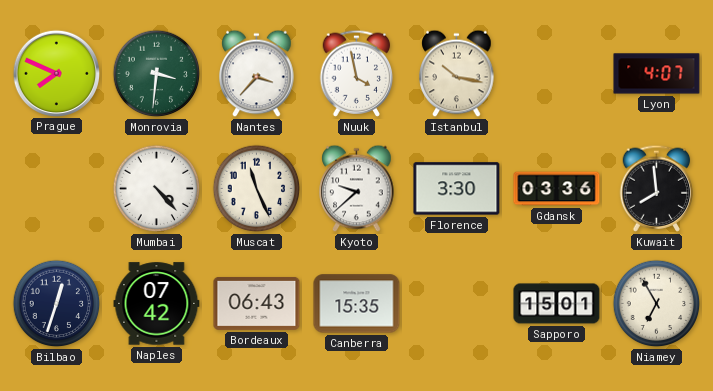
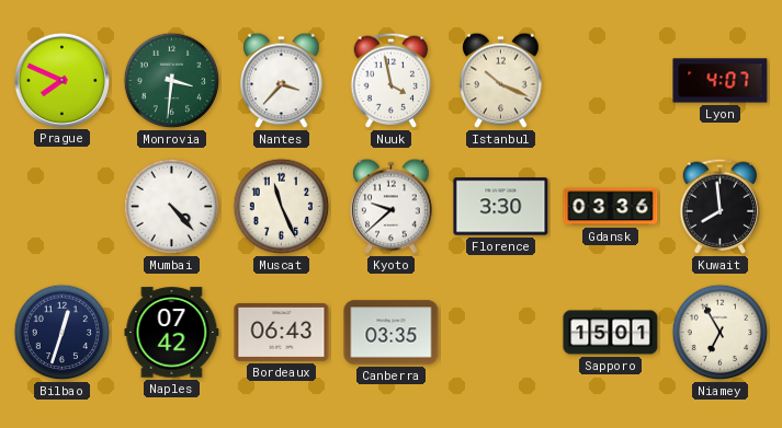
Istanbul: 10:17 -> 10:19
Canberra: 15:35 -> 03:35
